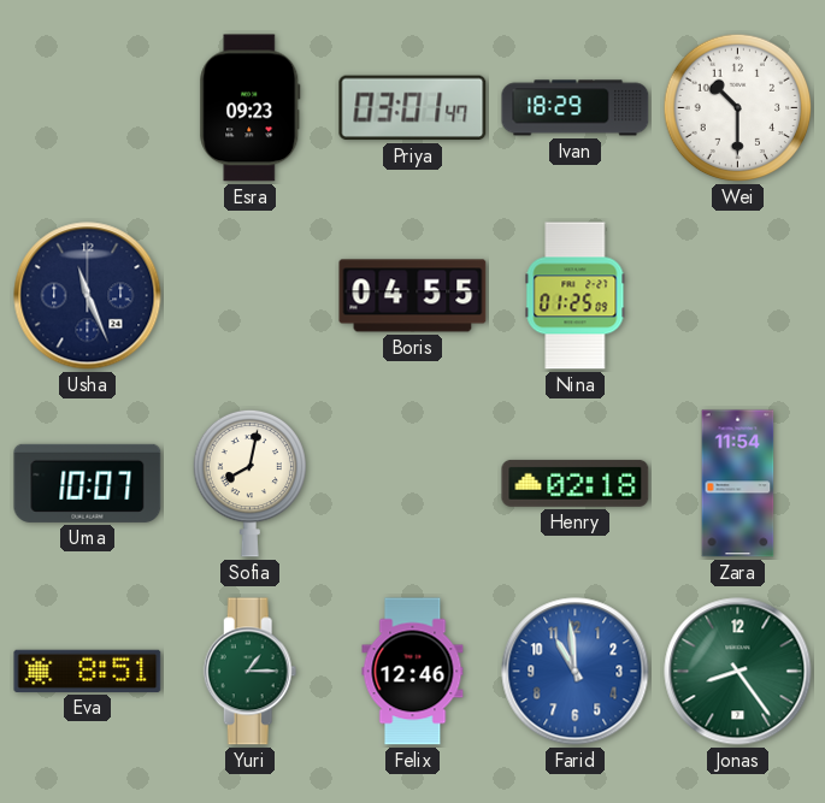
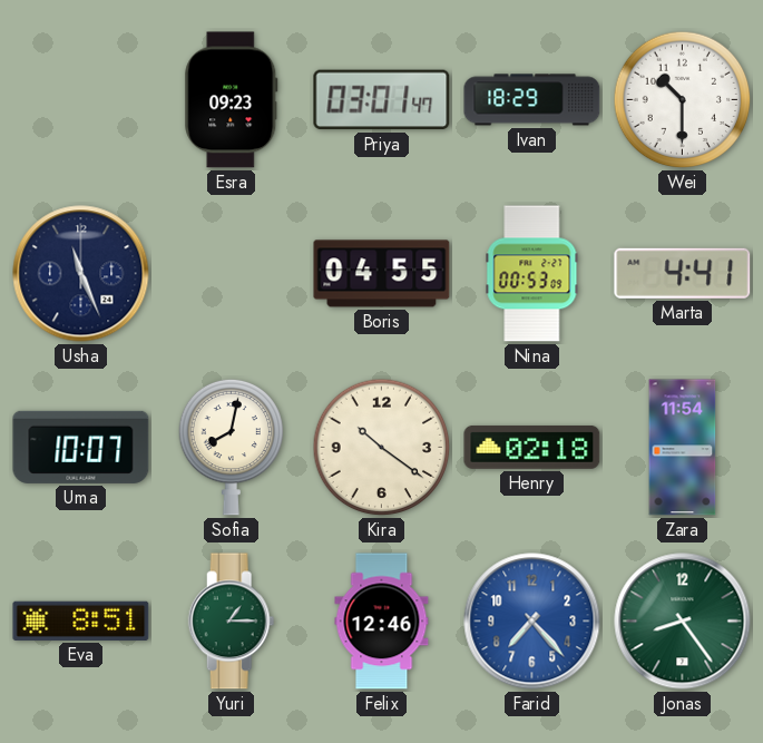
Nina: 01:25 -> 00:53
Marta: none -> 4:41
Kira: none -> 10:21
Farid: 10:59 -> 7:23
